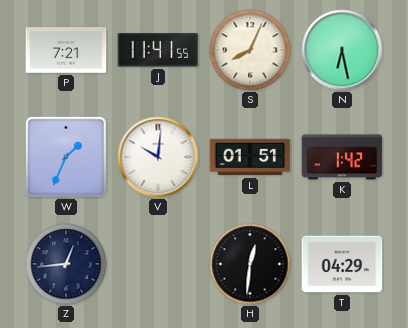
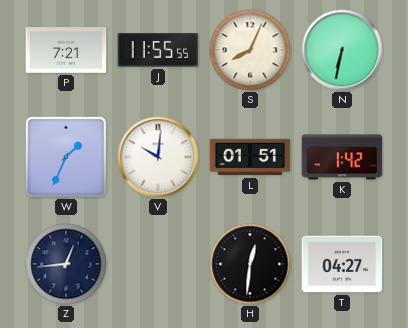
J: 11:41 -> 11:55
N: 6:28 -> 6:32
T: 04:29 -> 04:27
